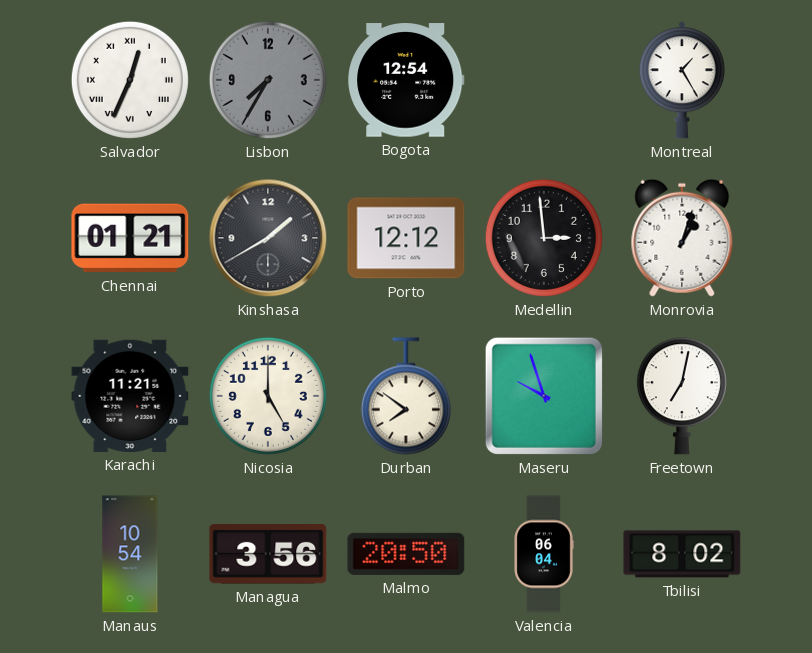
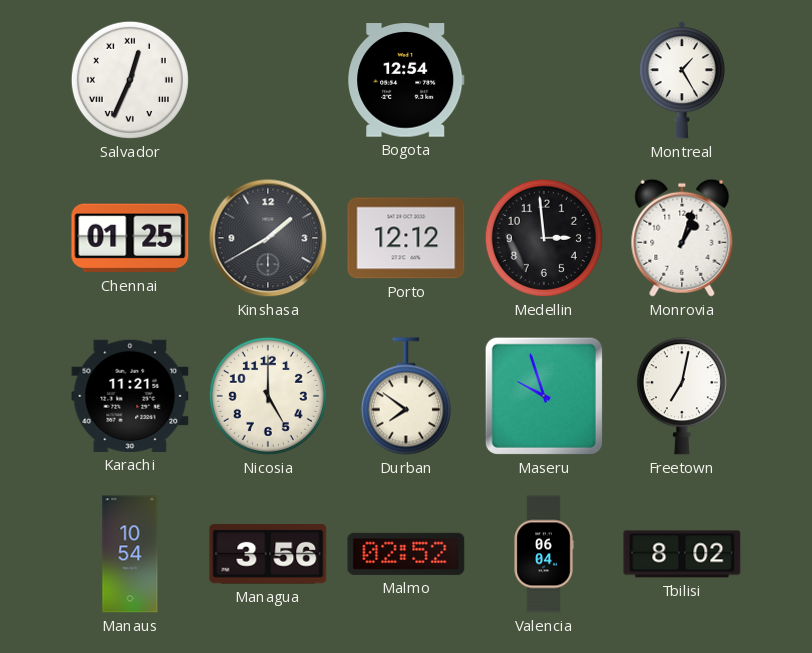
Lisbon: 7:35 -> none
Chennai: 01:21 -> 01:25
Malmo: 20:50 -> 02:52
